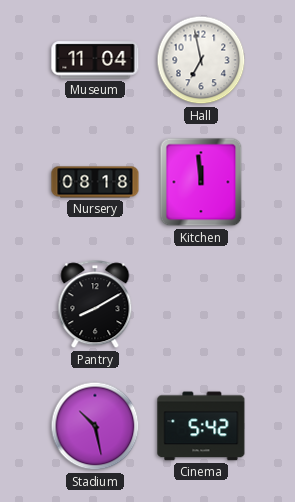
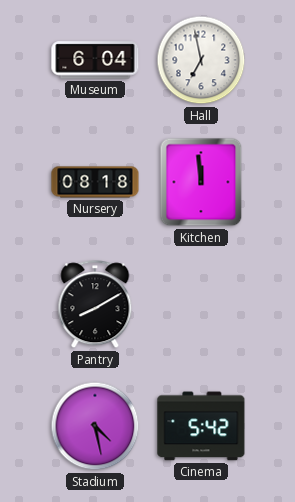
Museum: 11:04 -> 6:04
Stadium: 10:28 -> 4:28
